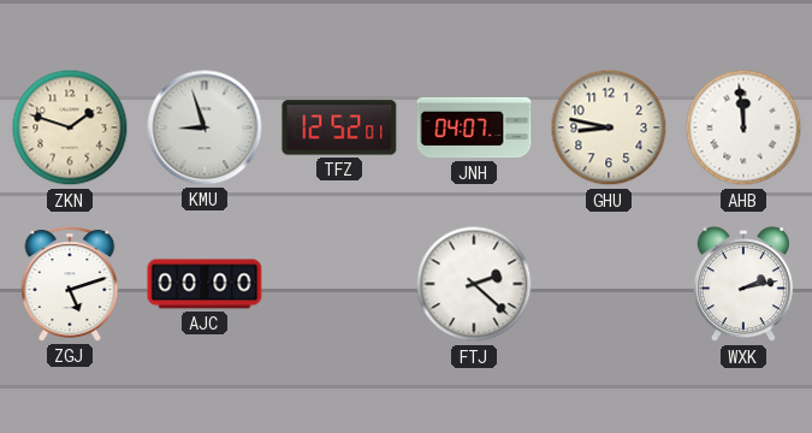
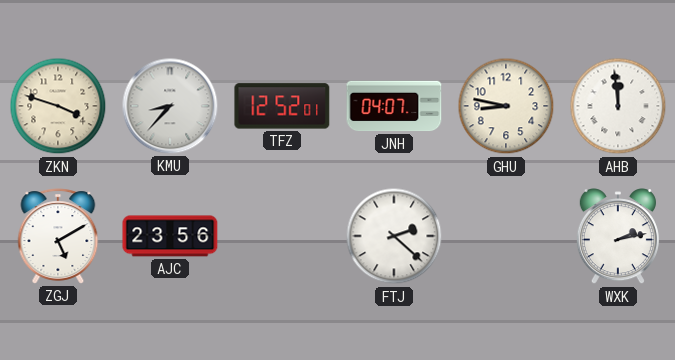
ZKN: 1:48 -> 3:48
KMU: 8:57 -> 8:37
ZGJ: 5:12 -> 5:10
AJC: 00:00 -> 23:56
